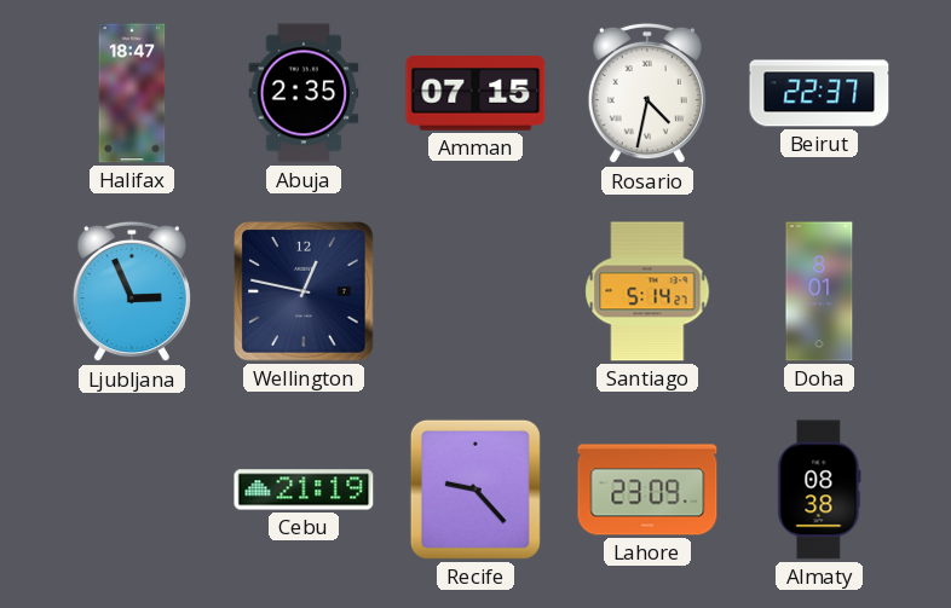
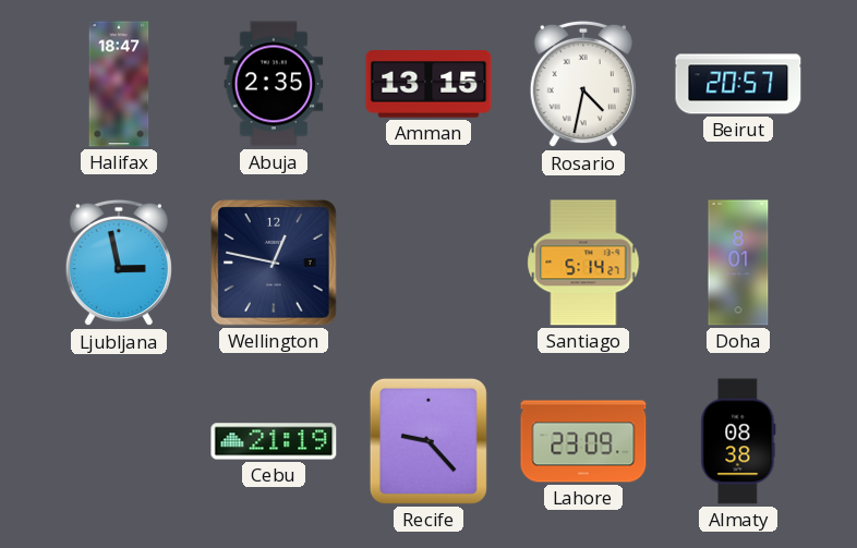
Amman: 07:15 -> 13:15
Beirut: 22:37 -> 20:57
Ljubljana: 2:56 -> 2:58
